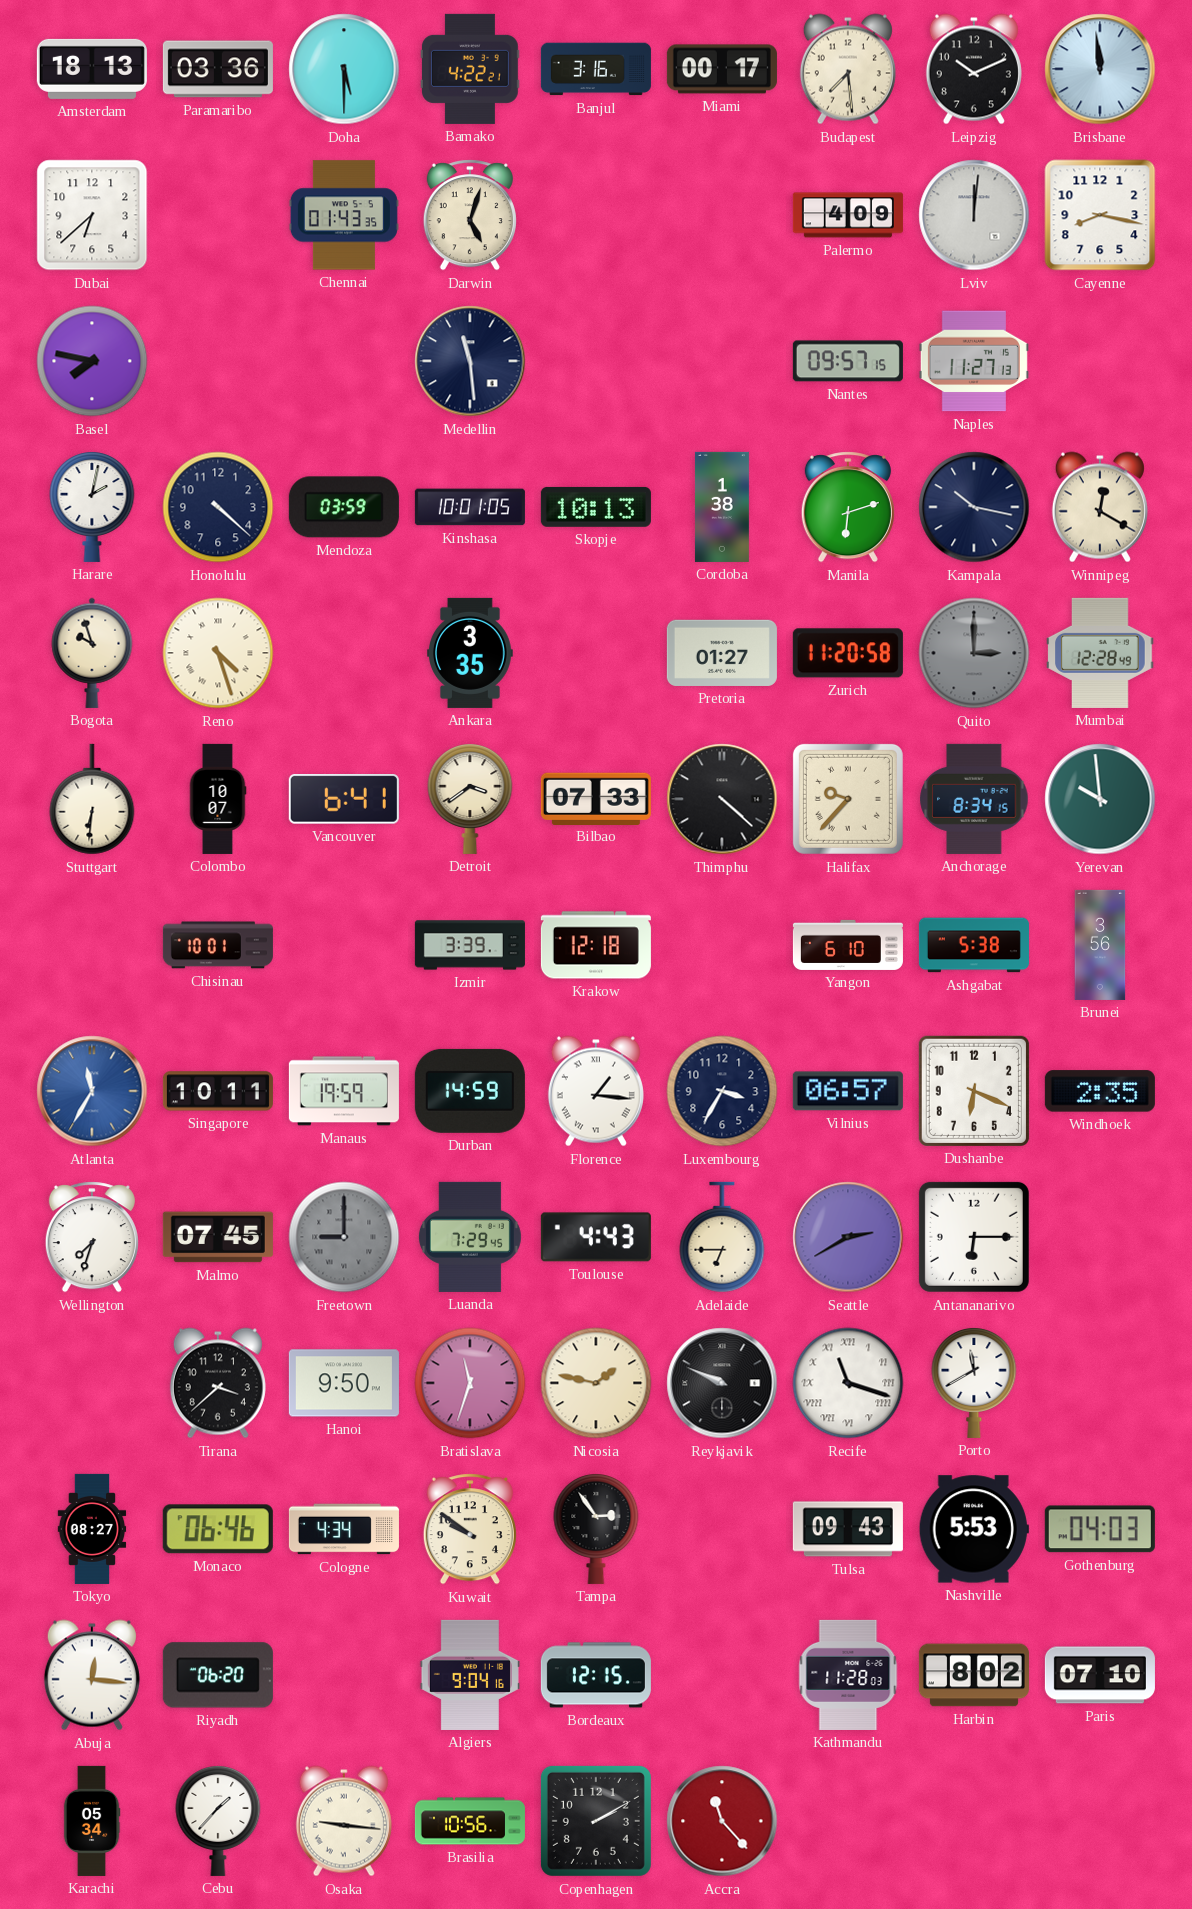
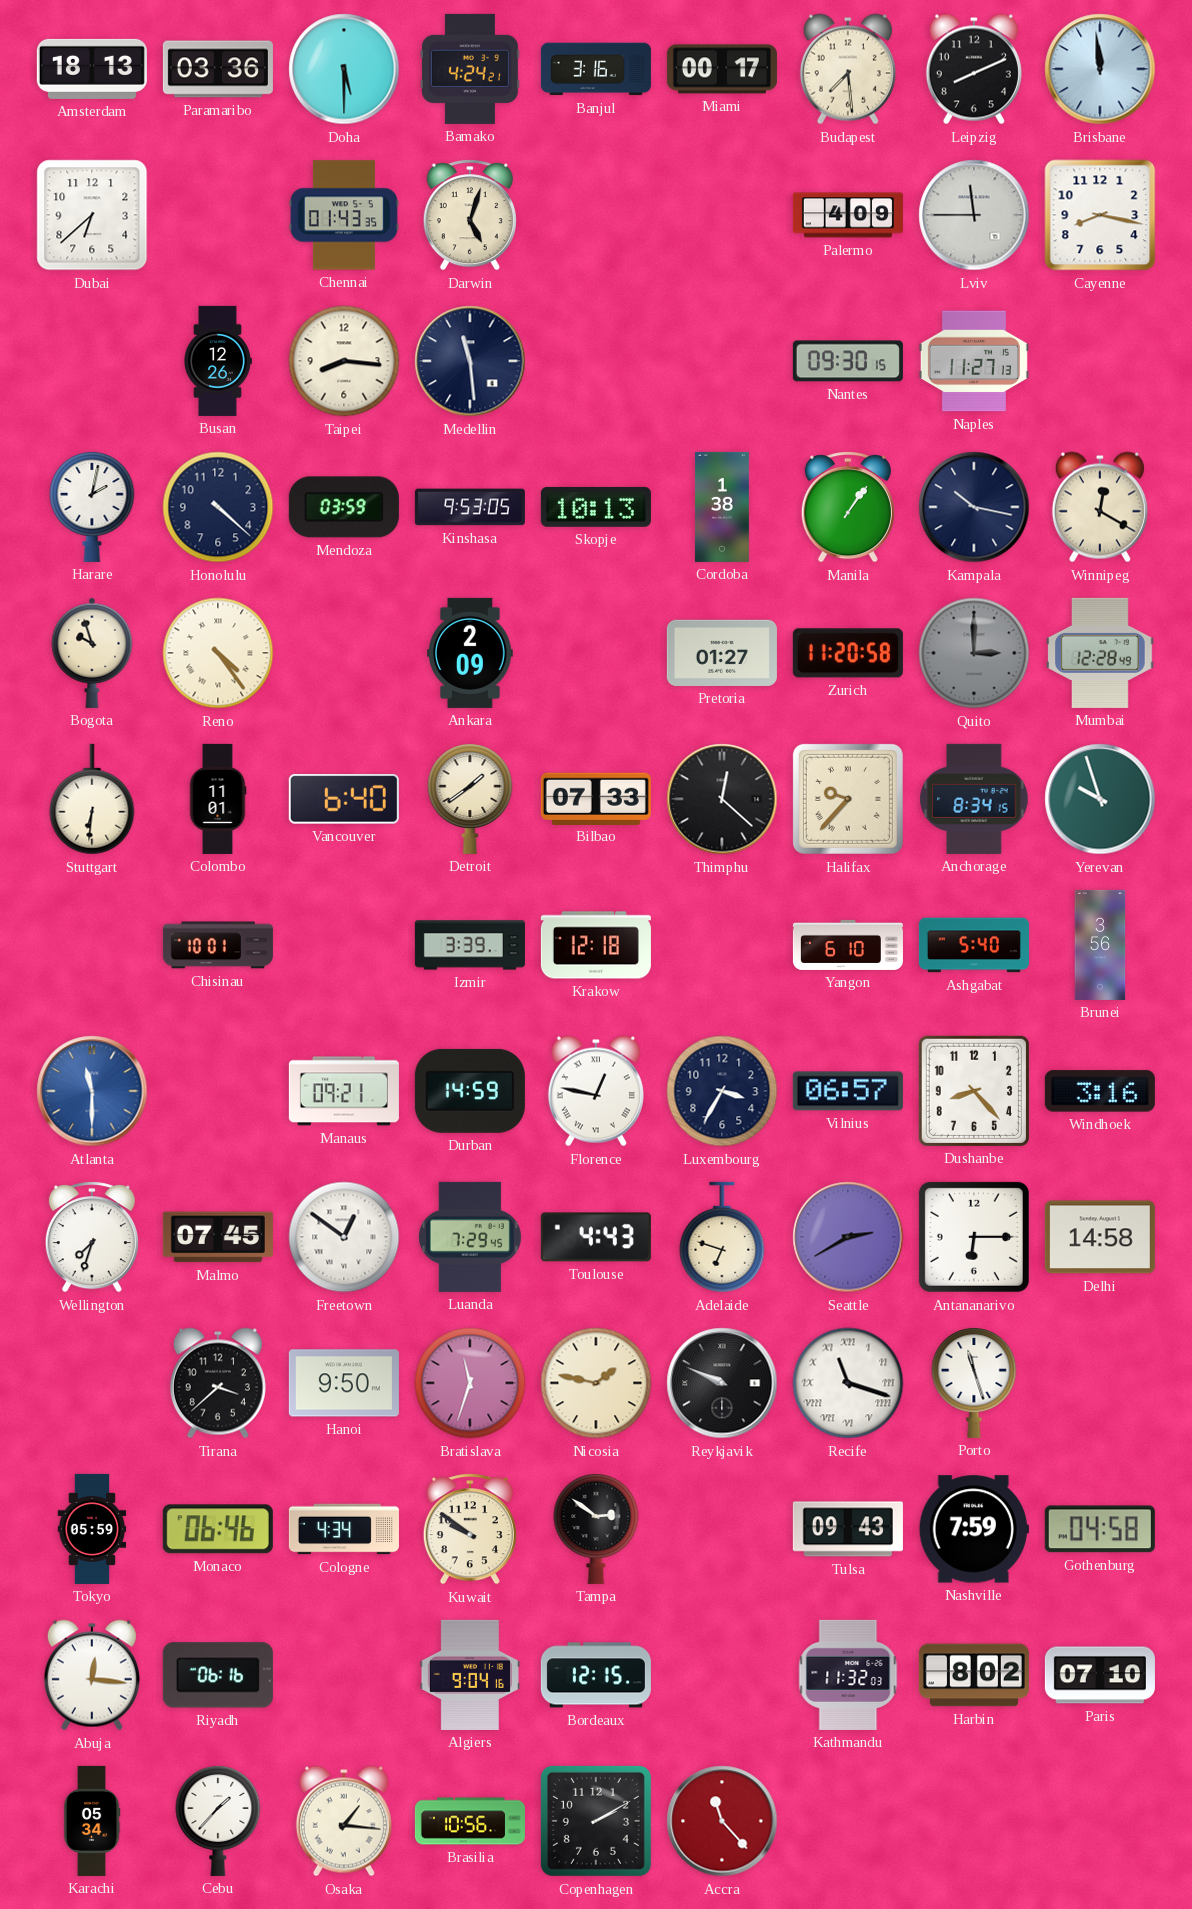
Bamako: 4:22 -> 4:24
Leipzig: 10:11 -> 8:11
Lviv: 12:01 -> 11:45
Basel: 7:47 -> none
Busan: none -> 12:26
Taipei: none -> 8:16
Nantes: 09:57 -> 09:30
Kinshasa: 10:01 -> 9:53
Manila: 6:12 -> 1:06
Reno: 4:27 -> 4:24
Ankara: 3:35 -> 2:09
Colombo: 10:07 -> 11:01
Vancouver: 6:41 -> 6:40
Detroit: 3:39 -> 1:39
Thimphu: 4:22 -> 12:22
Yerevan: 9:59 -> 9:57
Ashgabat: 5:38 -> 5:40
Atlanta: 11:35 -> 11:30
Singapore: 10:11 -> none
Manaus: 19:59 -> 09:21
Florence: 1:16 -> 12:47
Dushanbe: 6:19 -> 8:23
Windhoek: 2:35 -> 3:16
Freetown: 9:00 -> 12:51
Freetown dial: grey -> white
Adelaide: 6:45 -> 6:48
Delhi: none -> 14:58
Porto: 11:40 -> 11:27
Tokyo: 08:27 -> 05:59
Tampa: 2:54 -> 2:51
Nashville: 5:53 -> 7:59
Gothenburg: 04:03 -> 04:58
Riyadh: 06:20 -> 06:16
Kathmandu: 11:28 -> 11:32
Osaka: 9:16 -> 1:16
